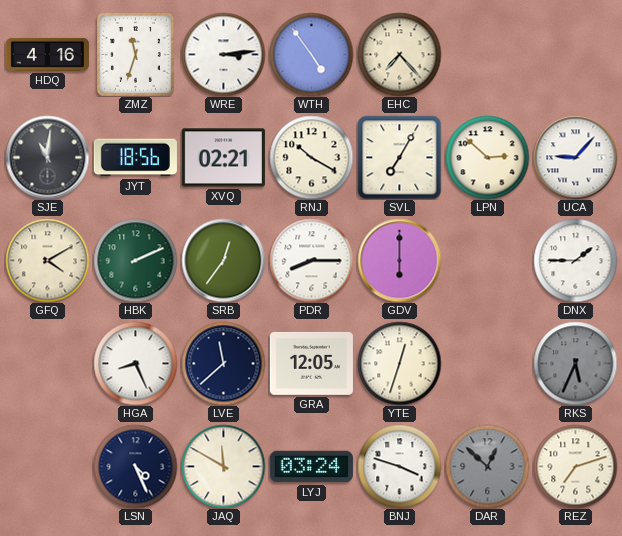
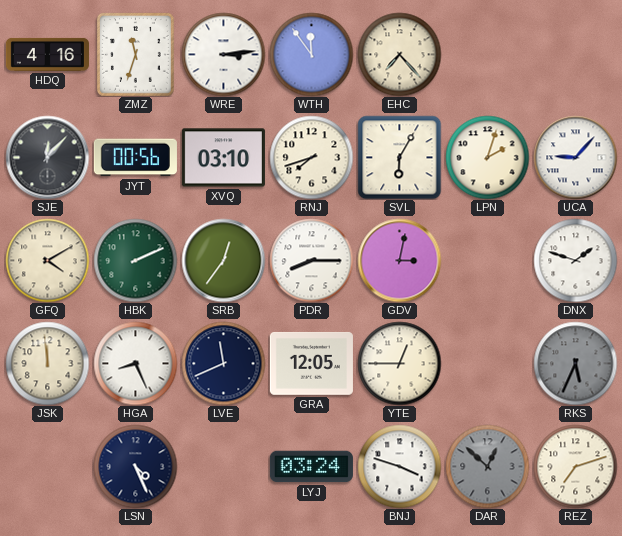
WTH: 4:54 -> 11:54
SJE: 11:01 -> 12:07
JYT: 18:56 -> 00:56
XVQ: 02:21 -> 03:10
RNJ: 10:20 -> 7:42
SVL: 7:05 -> 6:05
LPN: 2:52 -> 2:03
GDV: 6:00 -> 3:02
DNX: 1:45 -> 1:48
JSK: none -> 11:59
LVE: 11:38 -> 11:41
YTE: 12:33 -> 12:45
JAQ: 11:50 -> none
